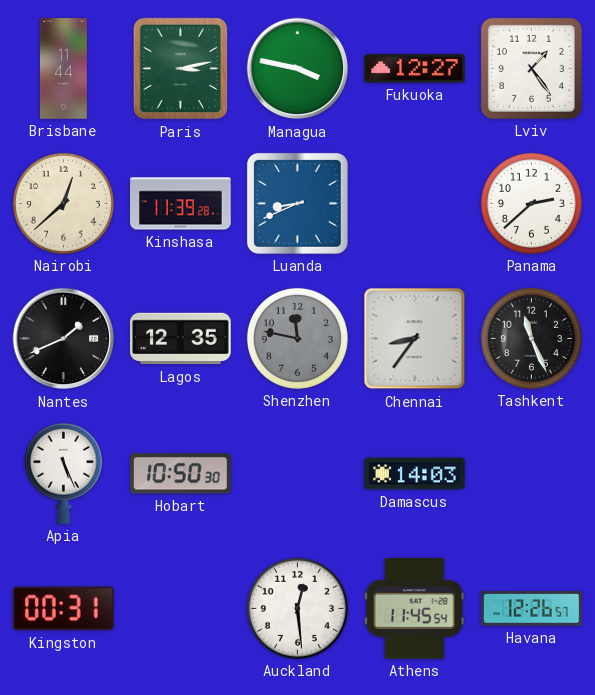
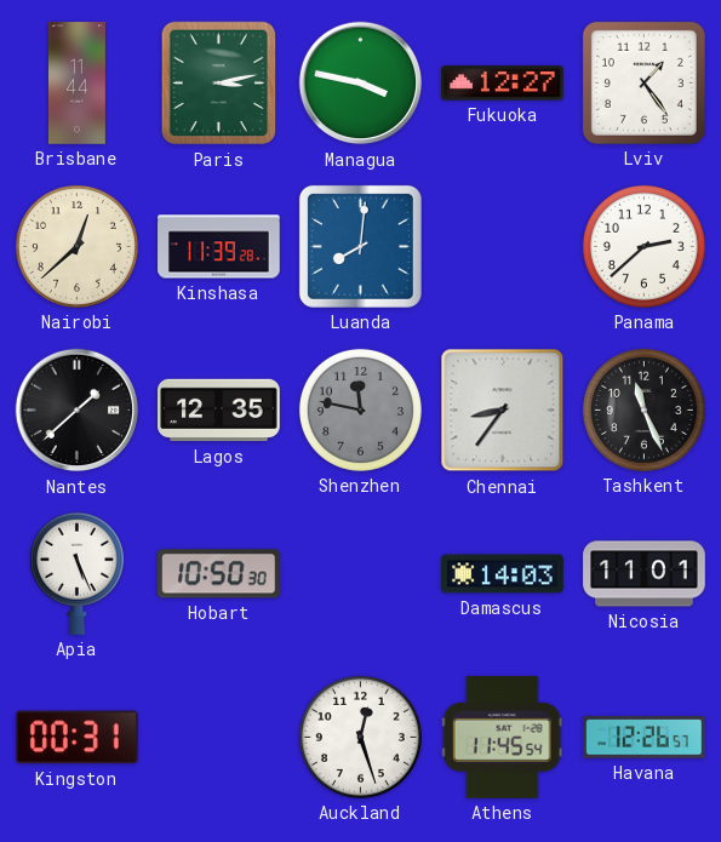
Luanda: 8:41 -> 8:01
Nantes: 1:41 -> 1:38
Nicosia: none -> 11:01
Auckland: 12:29 -> 12:27
